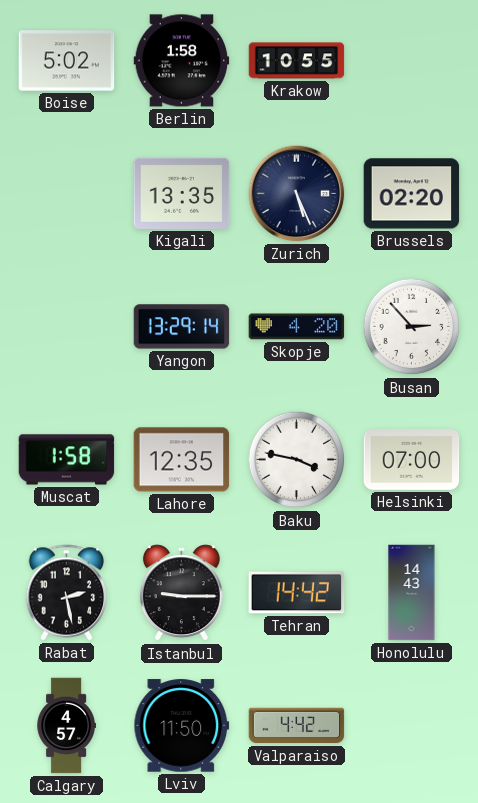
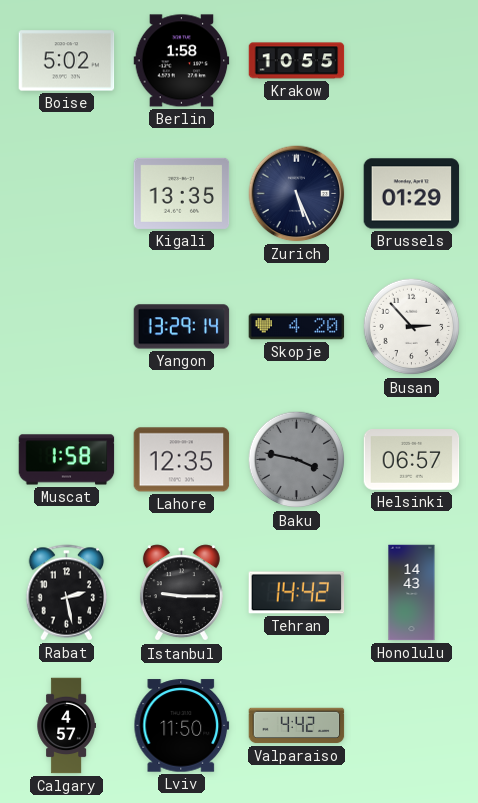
Brussels: 02:20 -> 01:29
Baku dial: white -> grey
Helsinki: 07:00 -> 06:57
